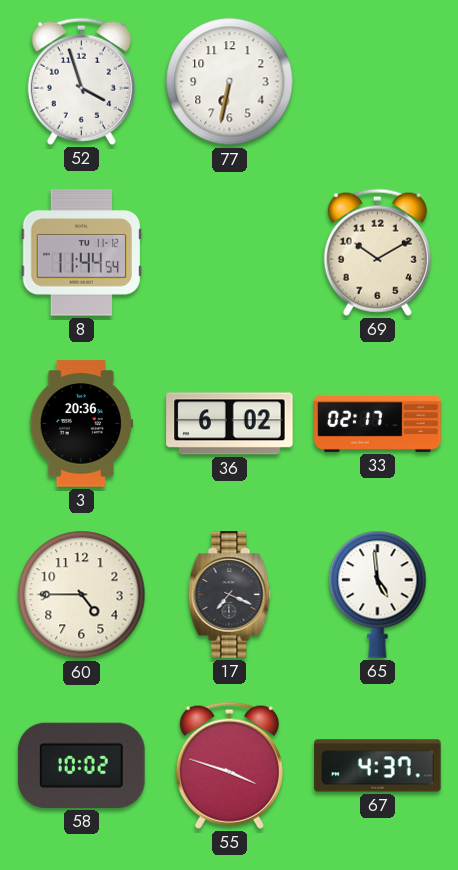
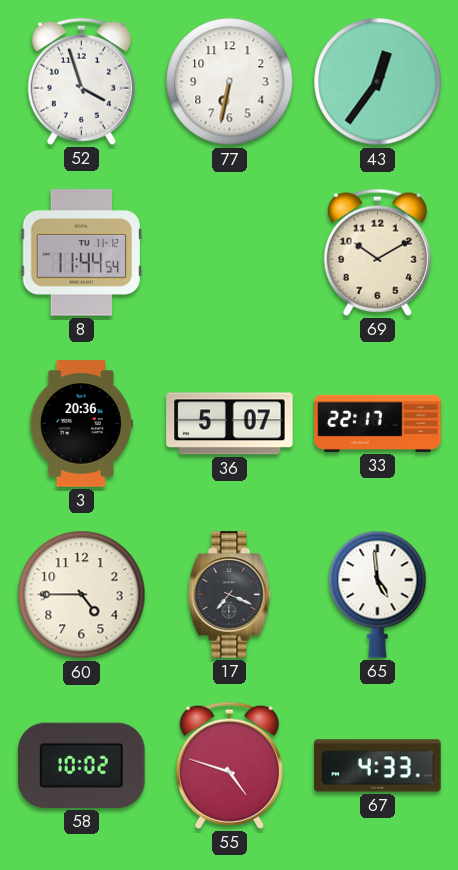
43: none -> 12:36
36: 6:02 -> 5:07
33: 02:17 -> 22:17
55: 3:48 -> 4:48
67: 4:37 -> 4:33
